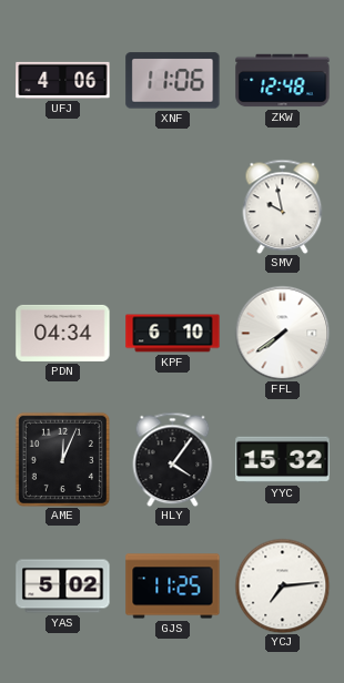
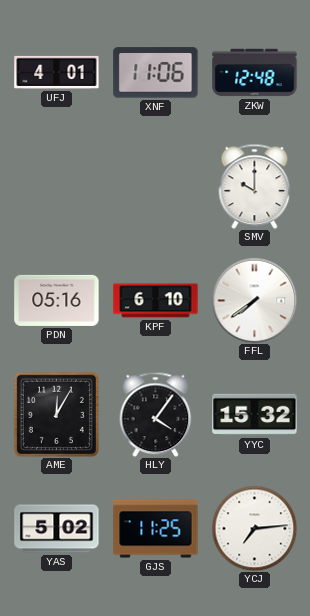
UFJ: 4:06 -> 4:01
SMV: 9:58 -> 10:00
PDN: 04:34 -> 05:16
AME: 12:04 -> 12:05
